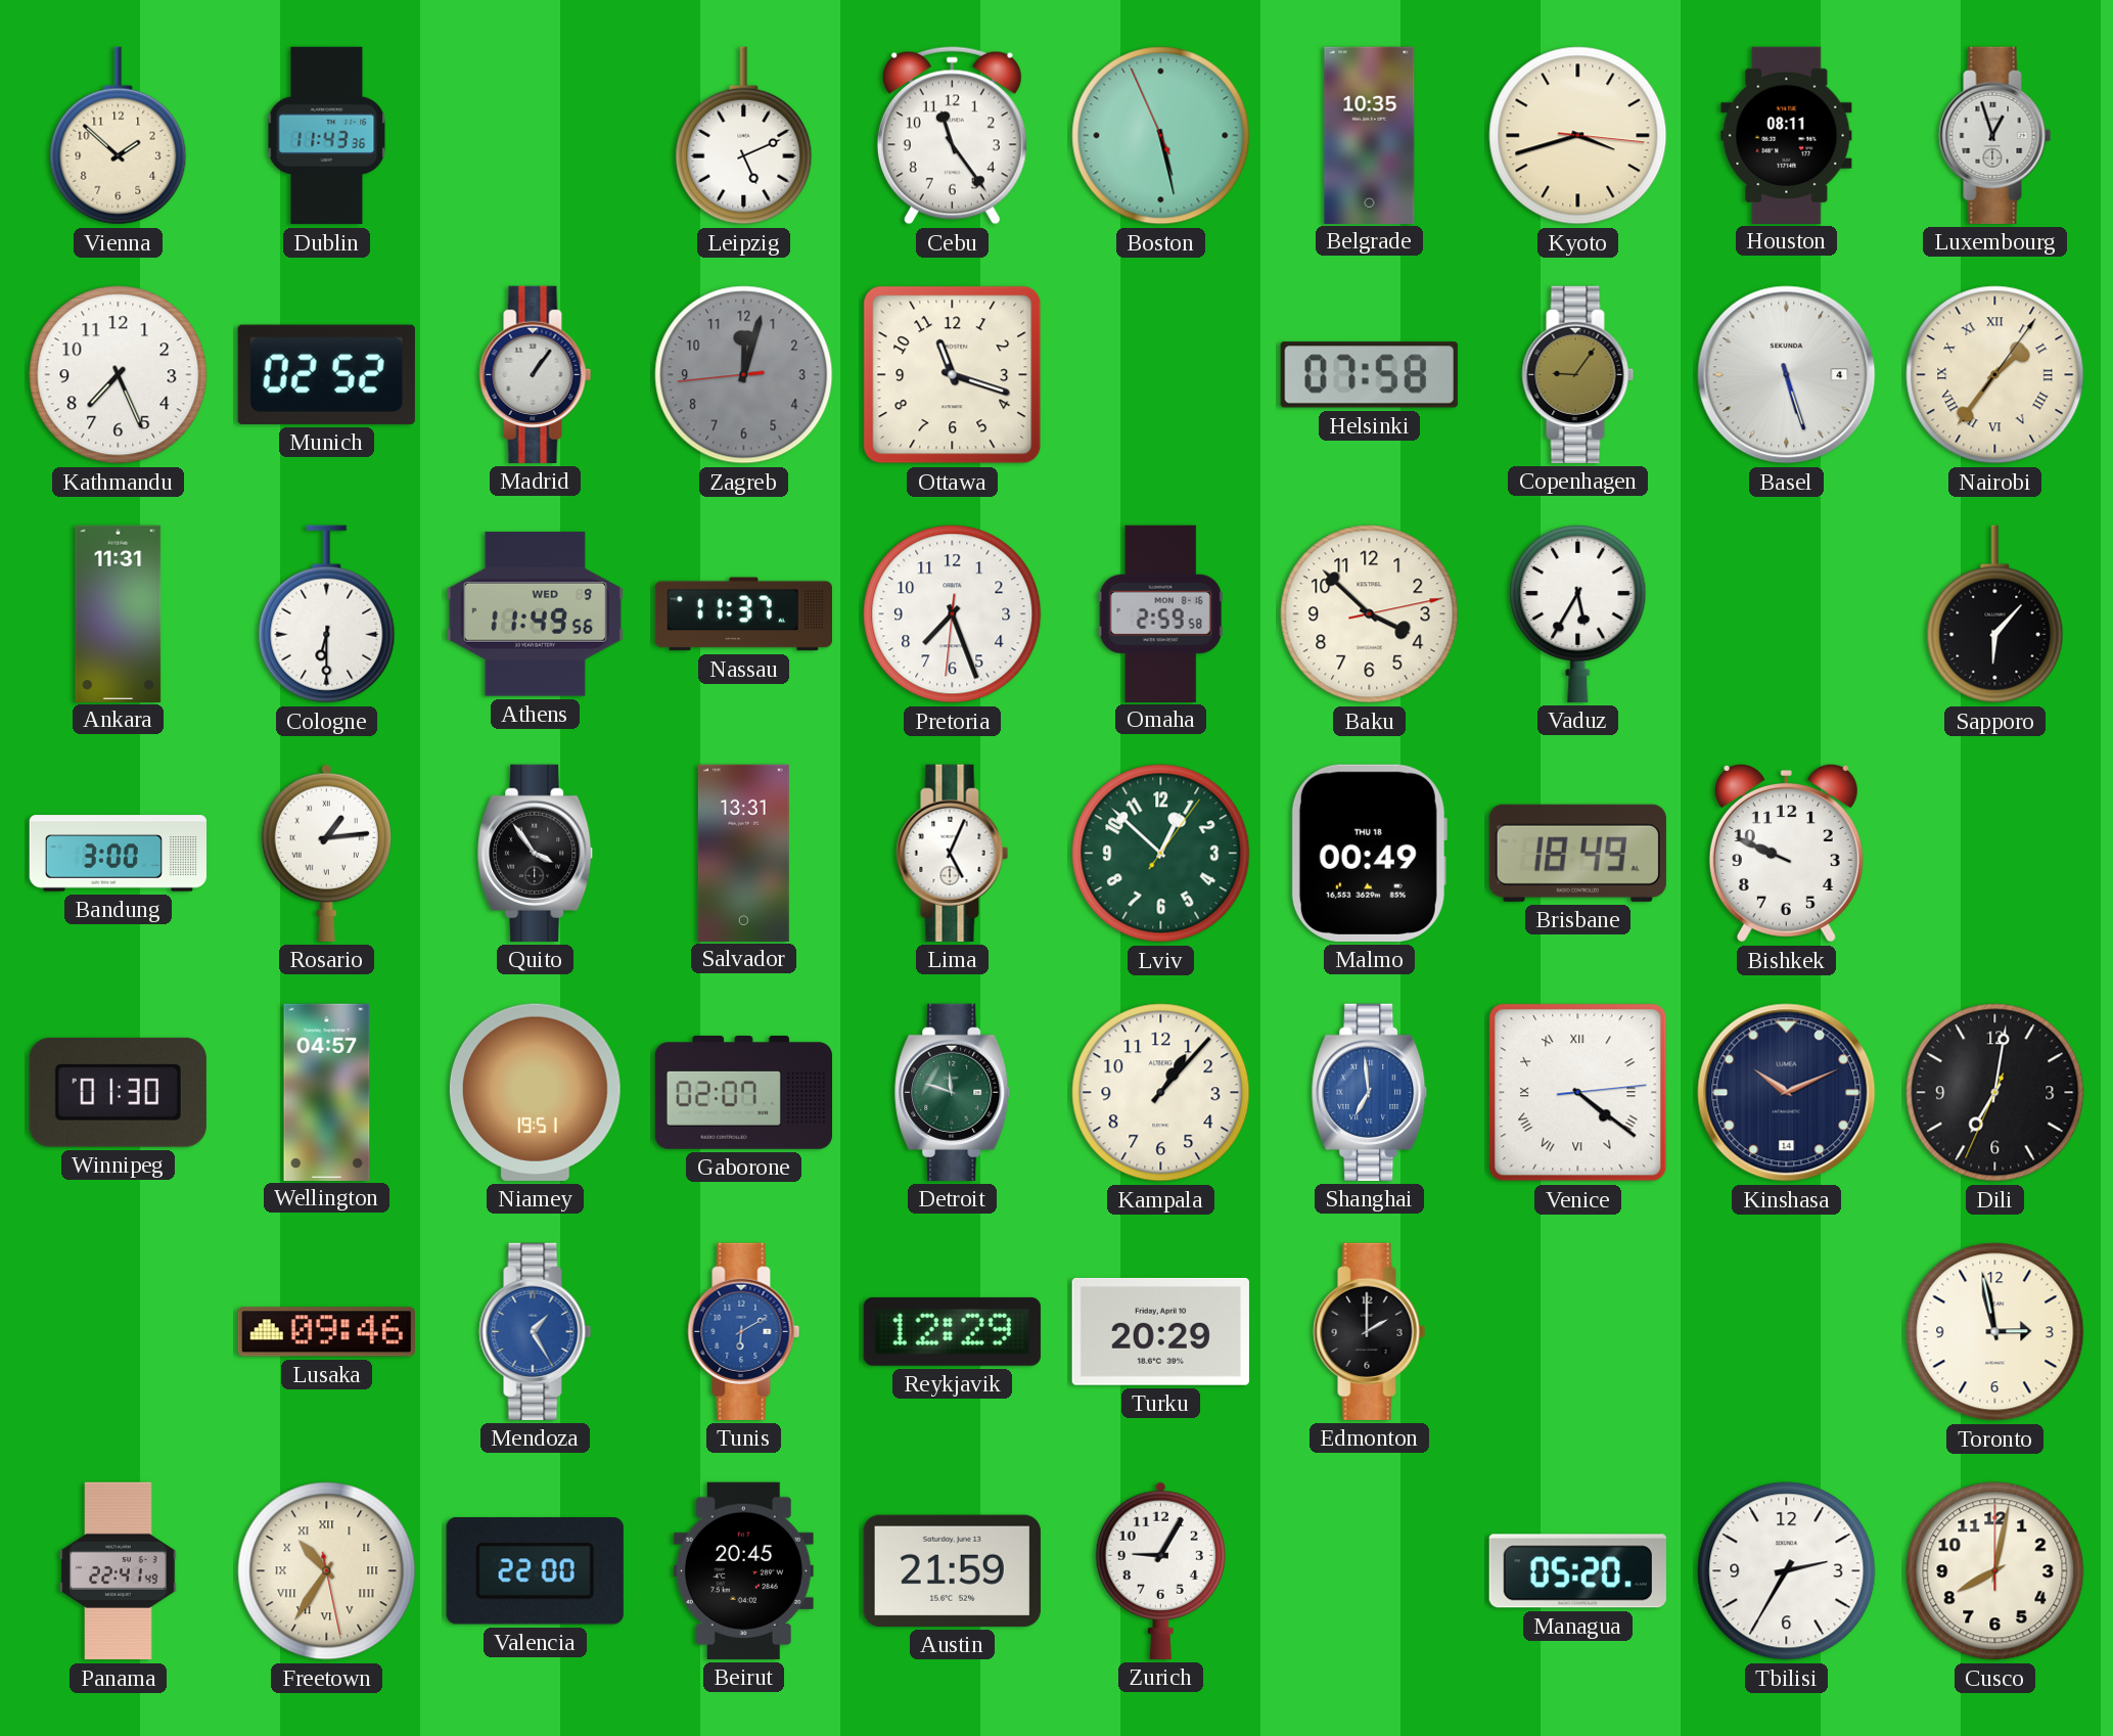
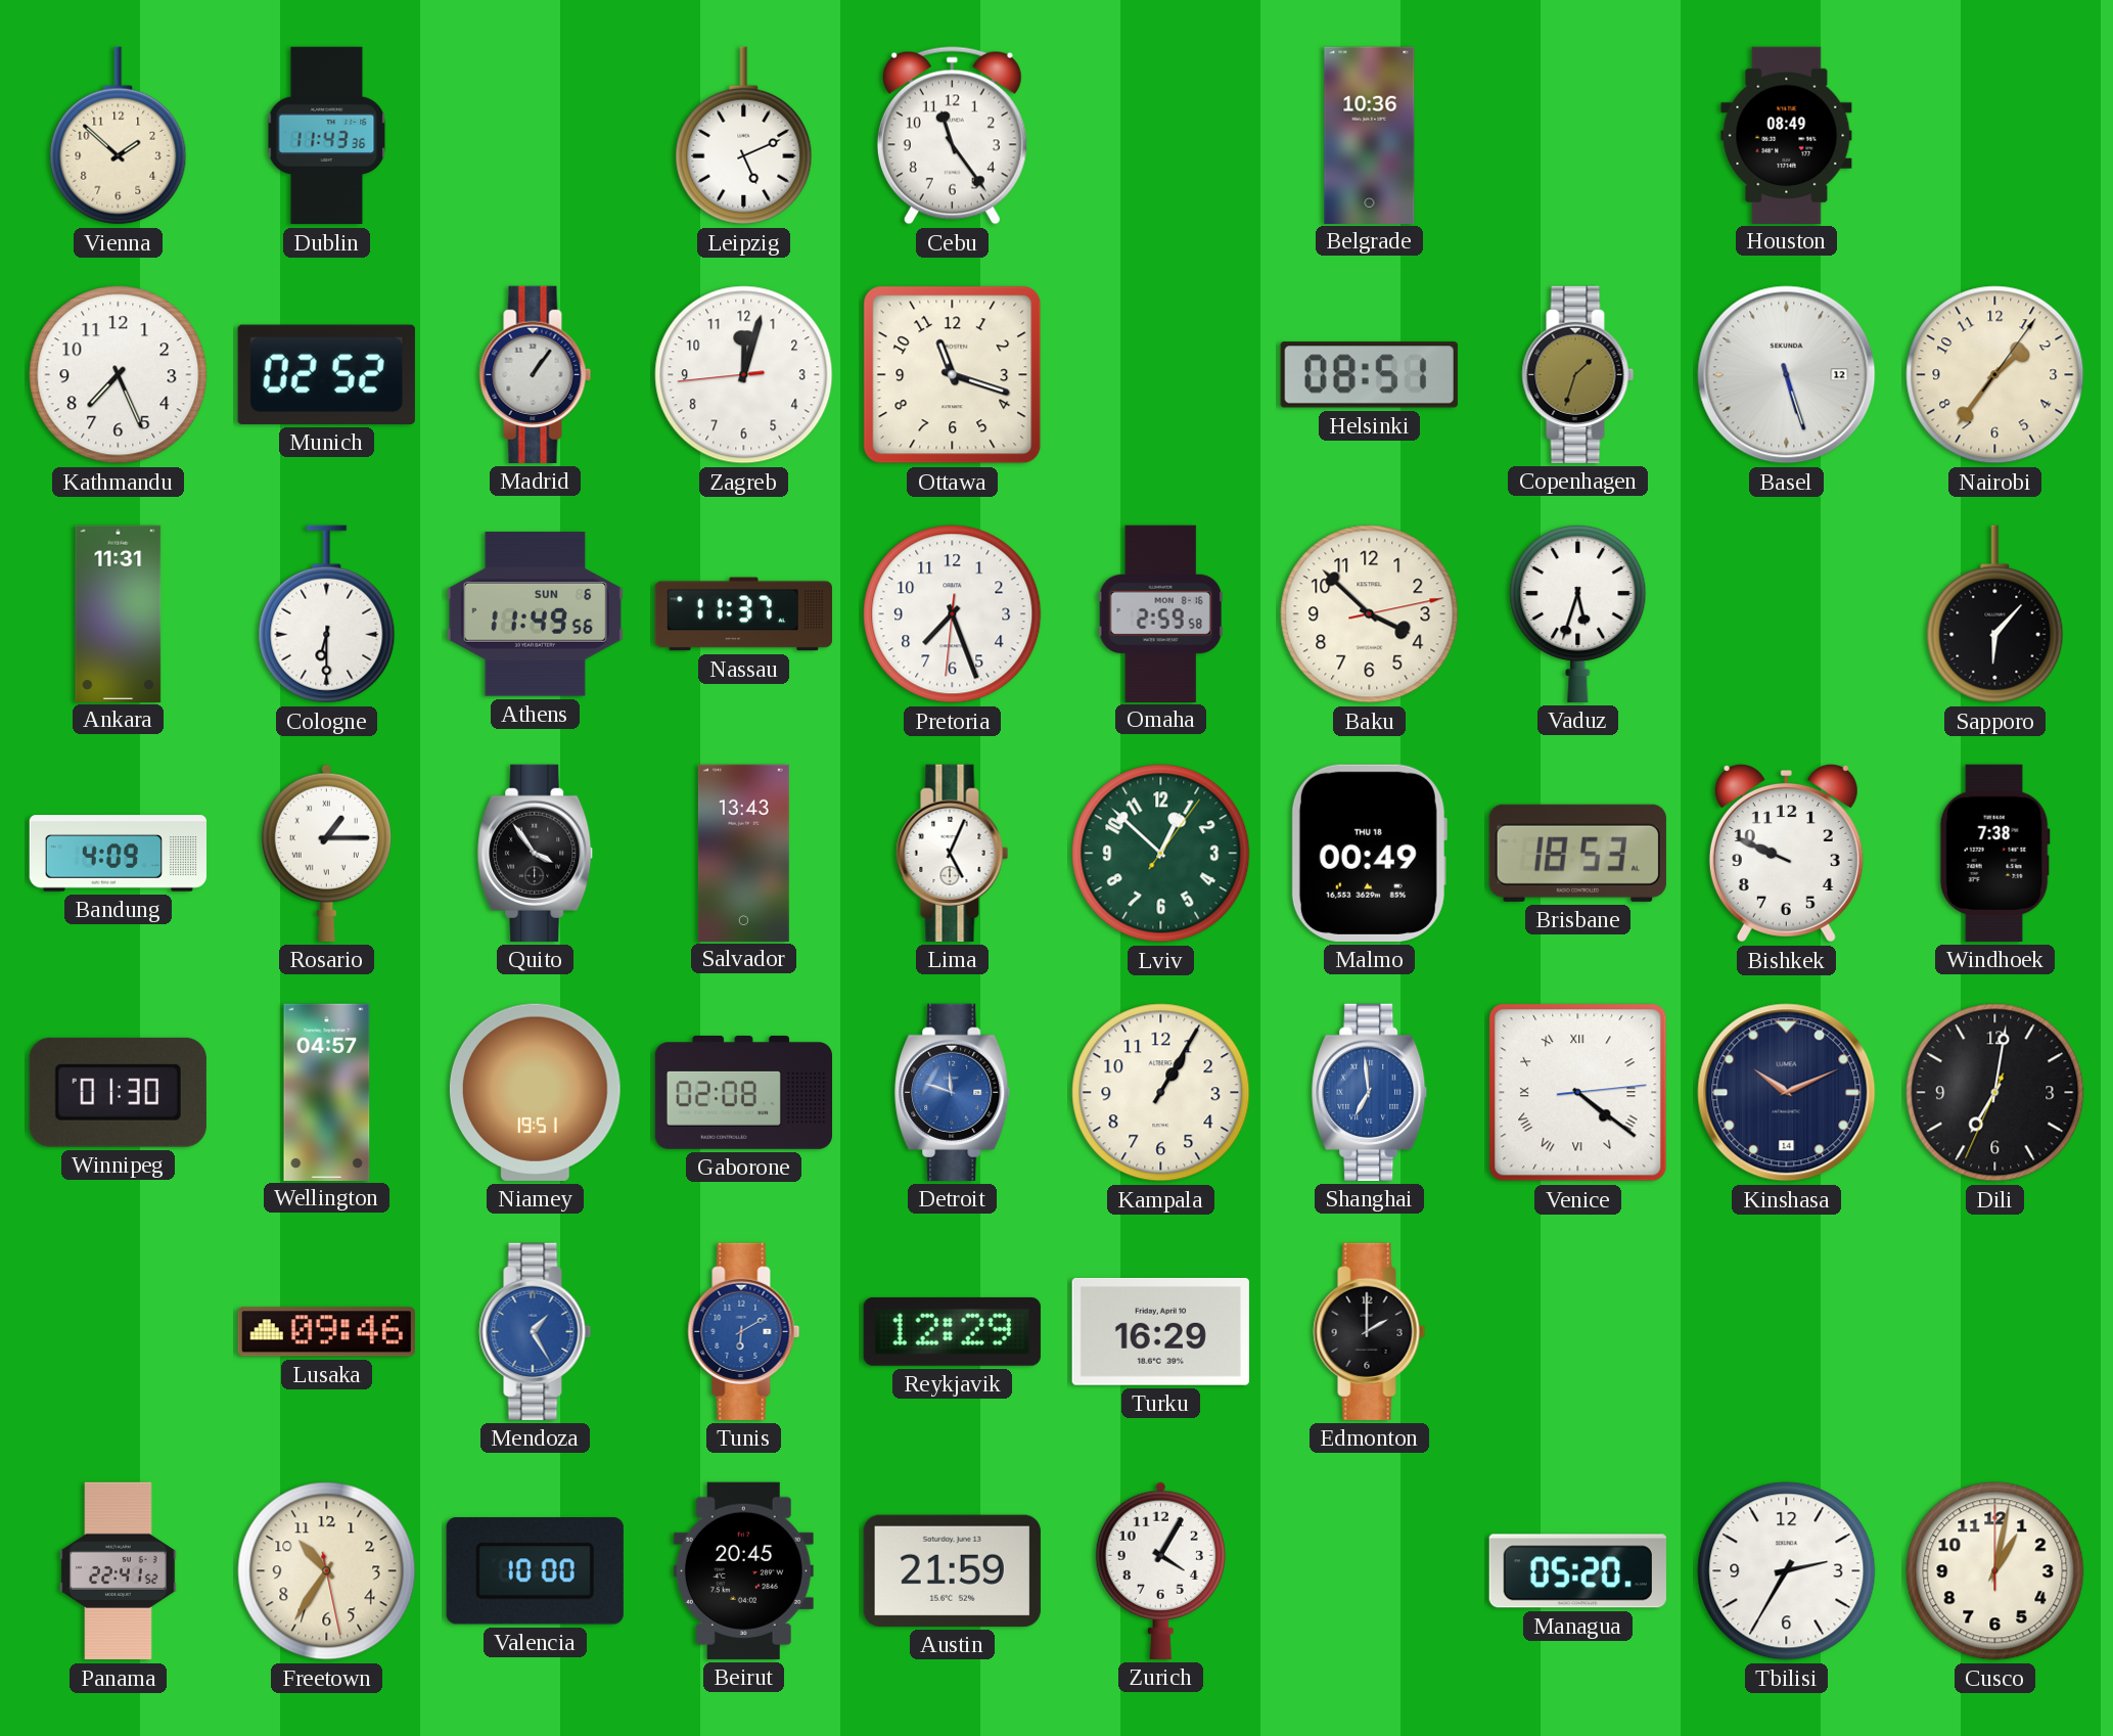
Boston: 5:27 -> none
Belgrade: 10:35 -> 10:36
Kyoto: 3:42 -> none
Houston: 08:11 -> 08:49
Luxembourg: 12:57 -> none
Zagreb dial: grey -> white
Helsinki: 07:58 -> 08:51
Copenhagen: 9:06 -> 1:33
Basel date: 4 -> 12
Nairobi numerals: Roman -> Arabic
Athens date: WED 9 -> SUN 6
Vaduz: 5:35 -> 5:33
Bandung: 3:00 -> 4:09
Rosario: 1:14 -> 1:15
Salvador: 13:31 -> 13:43
Brisbane: 18:49 -> 18:53
Windhoek: none -> 7:38
Gaborone: 02:07 -> 02:08
Detroit dial: green -> blue
Kampala: 1:07 -> 1:05
Turku: 20:29 -> 16:29
Toronto: 2:58 -> none
Panama: 22:41:49 -> 22:41:52
Freetown numerals: Roman -> Arabic
Valencia: 22:00 -> 10:00
Zurich: 9:05 -> 4:05
Cusco: 8:02 -> 1:02
